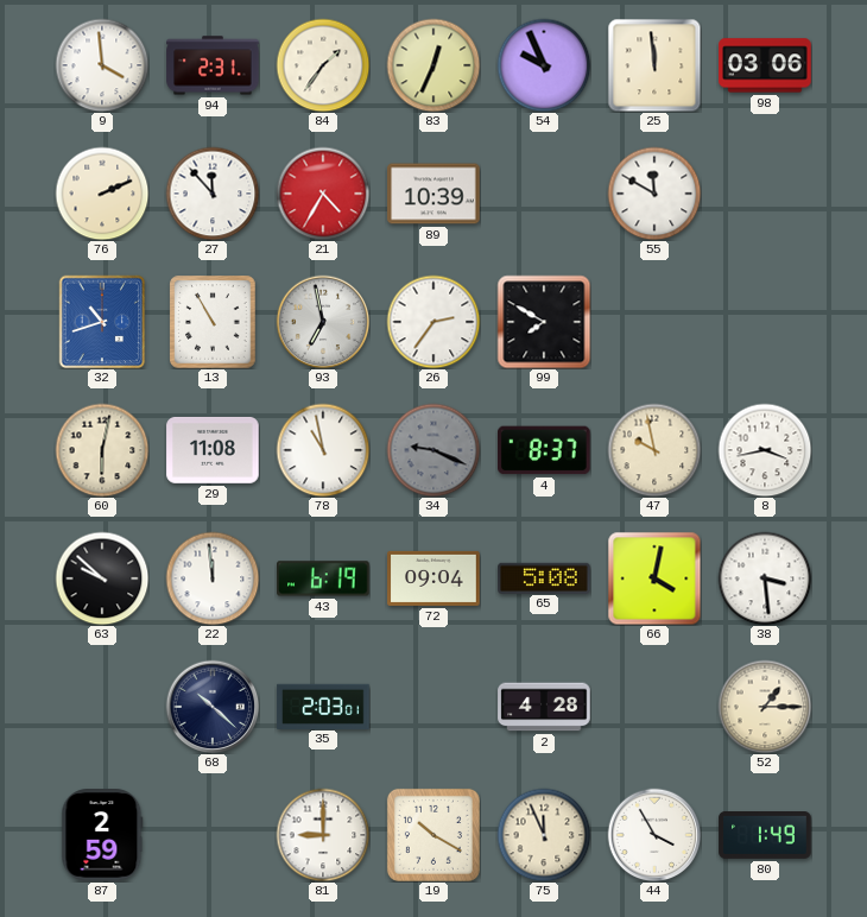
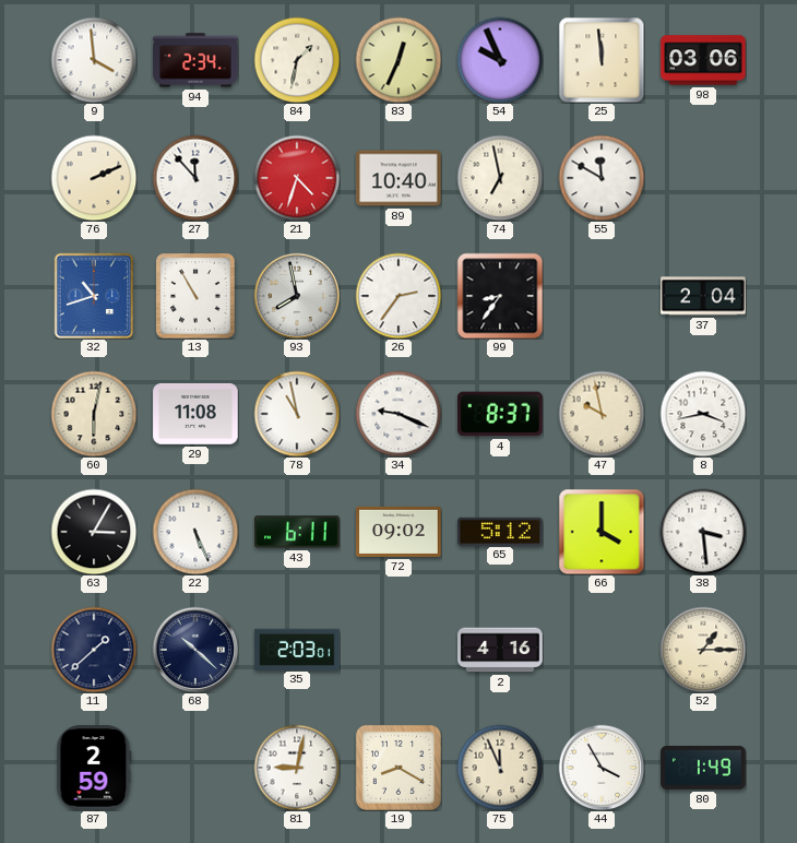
94: 2:31 -> 2:34
84: 1:36 -> 1:32
21: 4:35 -> 4:33
89: 10:39 -> 10:40
74: none -> 6:58
93: 6:58 -> 7:58
99: 7:50 -> 8:36
37: none -> 2:04
34 dial: grey -> white
63: 9:52 -> 3:05
22: 11:59 -> 5:26
43: 6:19 -> 6:11
72: 09:04 -> 09:02
65: 5:08 -> 5:12
66: 4:02 -> 4:00
11: none -> 1:38
2: 4:28 -> 4:16
81: 9:00 -> 9:02
19: 10:20 -> 8:20
